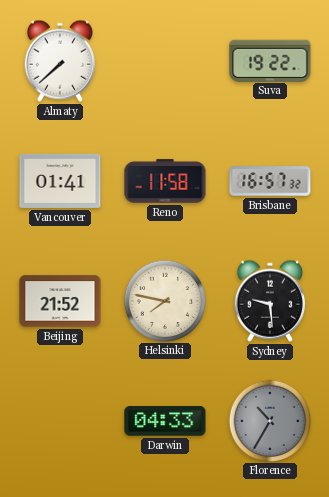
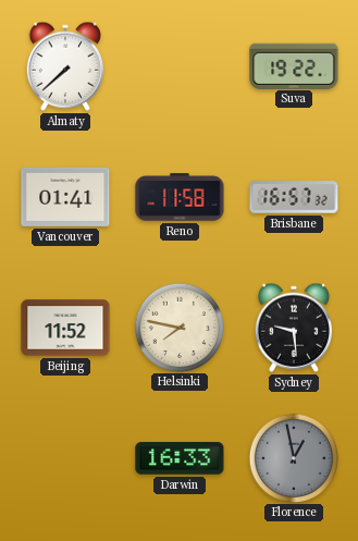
Beijing: 21:52 -> 11:52
Darwin: 04:33 -> 16:33
Florence: 10:35 -> 12:58
